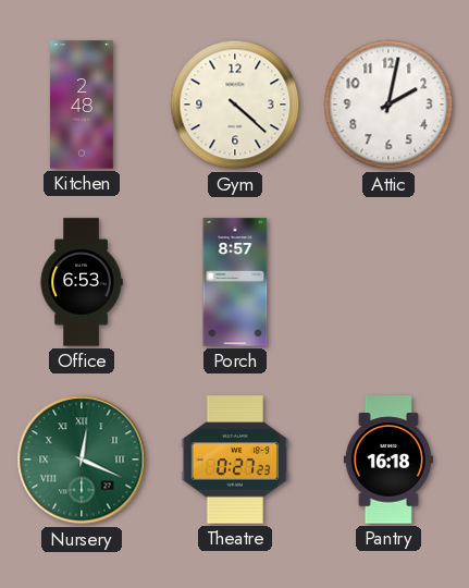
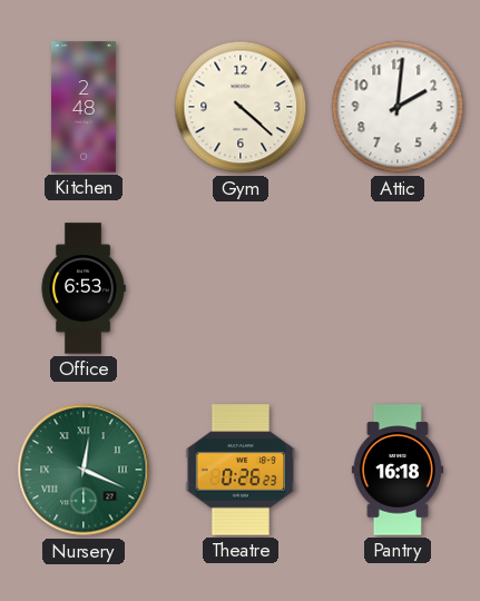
Attic: 2:02 -> 2:01
Porch: 8:57 -> none
Theatre: 0:27 -> 0:26
